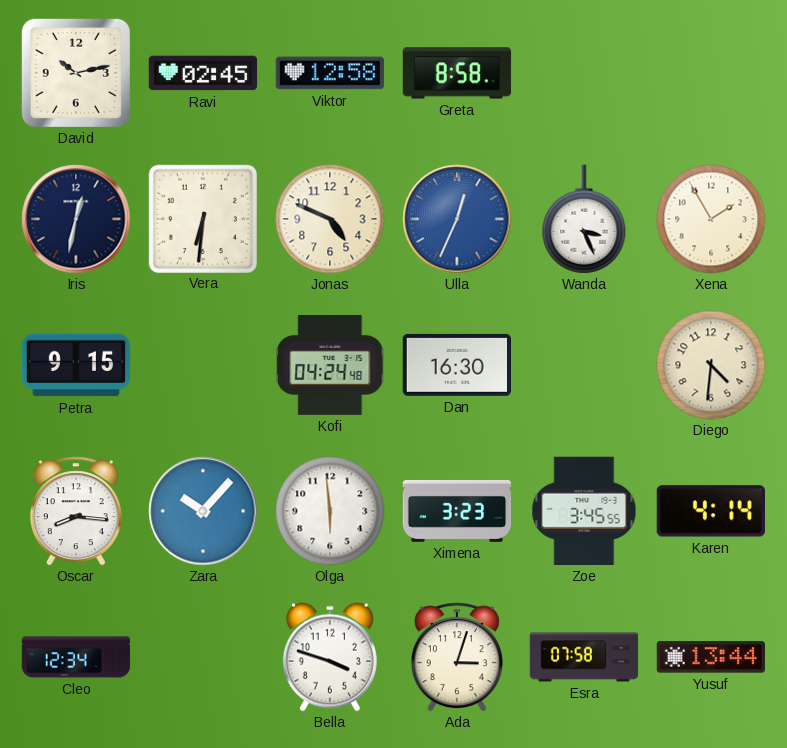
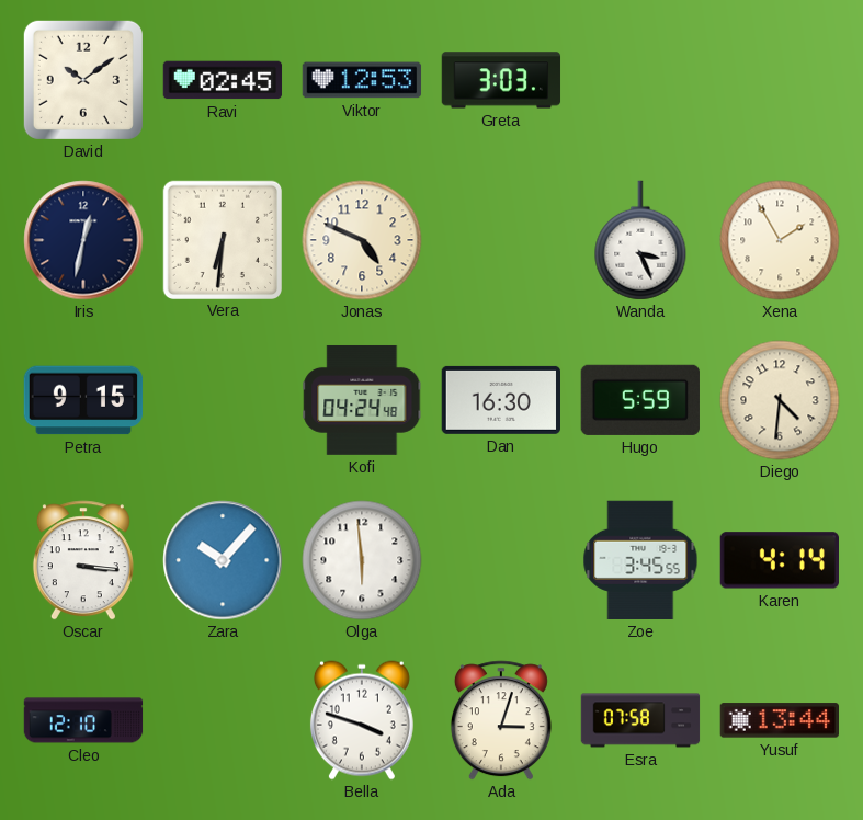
David: 10:13 -> 10:09
Viktor: 12:58 -> 12:53
Greta: 8:58 -> 3:03
Ulla: 12:34 -> none
Hugo: none -> 5:59
Oscar: 8:16 -> 3:16
Ximena: 3:23 -> none
Cleo: 12:34 -> 12:10
